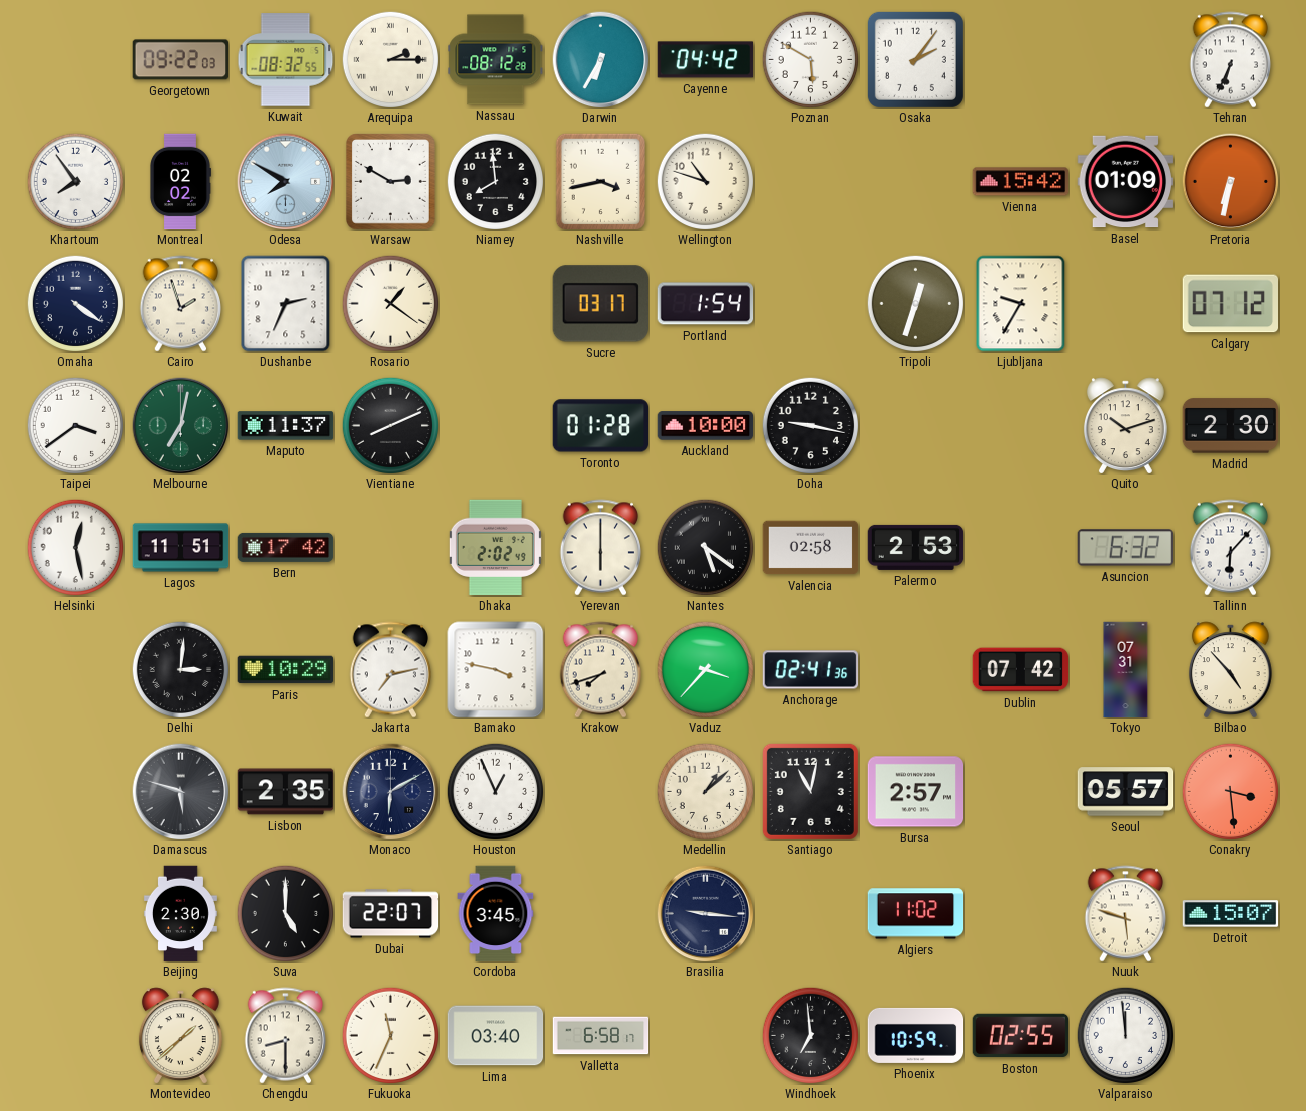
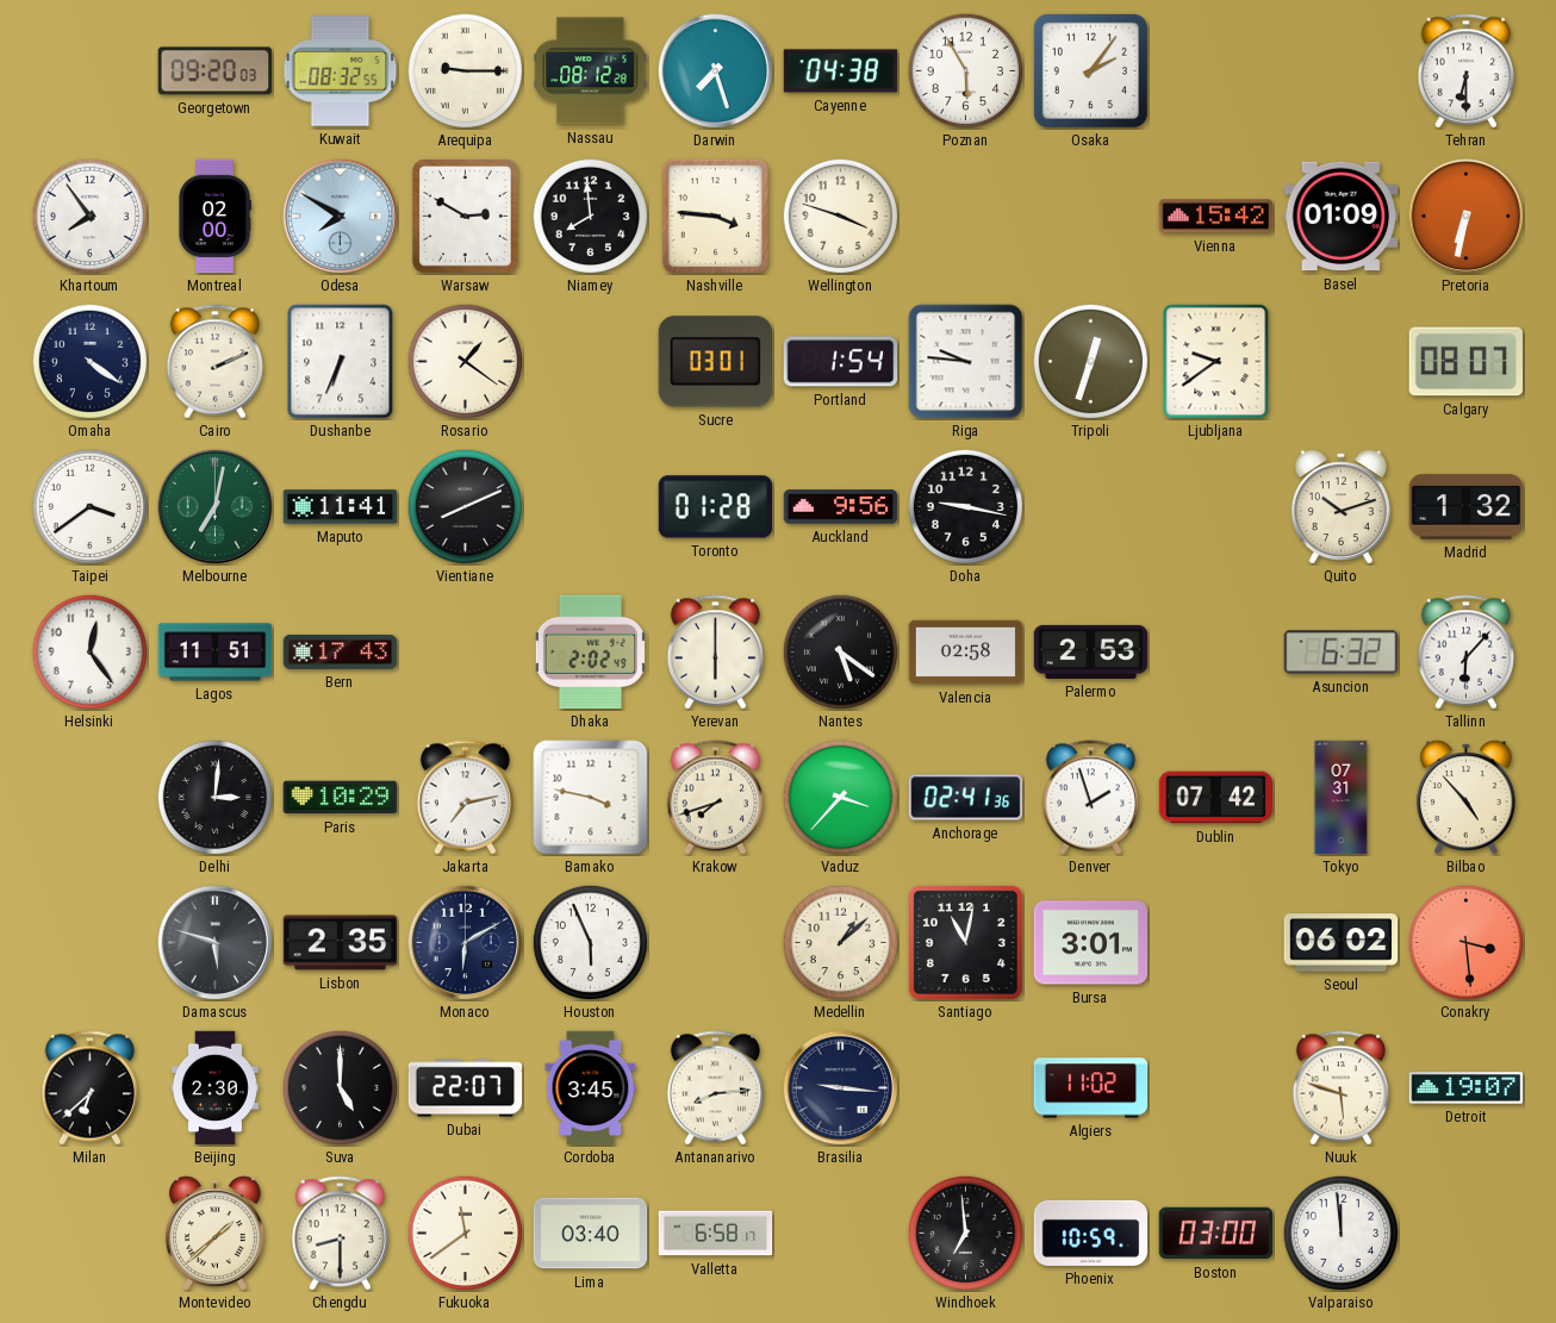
Georgetown: 09:22 -> 09:20
Arequipa: 2:15 -> 9:15
Darwin: 6:35 -> 7:27
Cayenne: 04:42 -> 04:38
Poznan: 5:50 -> 5:55
Tehran: 6:34 -> 6:30
Montreal: 02:02 -> 02:00
Nashville: 3:43 -> 3:46
Wellington: 10:48 -> 3:48
Cairo: 1:57 -> 2:11
Dushanbe: 2:34 -> 6:34
Sucre: 03:17 -> 03:01
Riga: none -> 9:46
Ljubljana: 9:35 -> 9:39
Calgary: 07:12 -> 08:07
Maputo: 11:37 -> 11:41
Auckland: 10:00 -> 9:56
Madrid: 2:30 -> 1:32
Helsinki: 12:28 -> 12:24
Bern: 17:42 -> 17:43
Denver: none -> 1:57
Houston: 12:56 -> 5:56
Bursa: 2:57 -> 3:01
Seoul: 05:57 -> 06:02
Milan: none -> 6:38
Antananarivo: none -> 8:14
Detroit: 15:07 -> 19:07
Fukuoka: 11:34 -> 11:39
Boston: 02:55 -> 03:00
